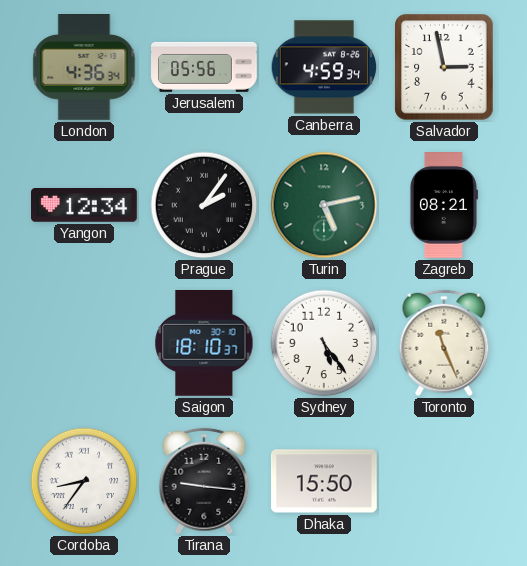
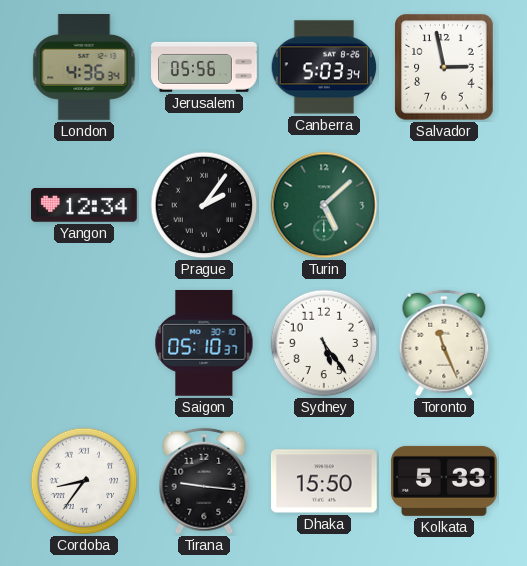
Canberra: 4:59 -> 5:03
Turin: 5:13 -> 5:08
Zagreb: 08:21 -> none
Saigon: 18:10 -> 05:10
Kolkata: none -> 5:33
